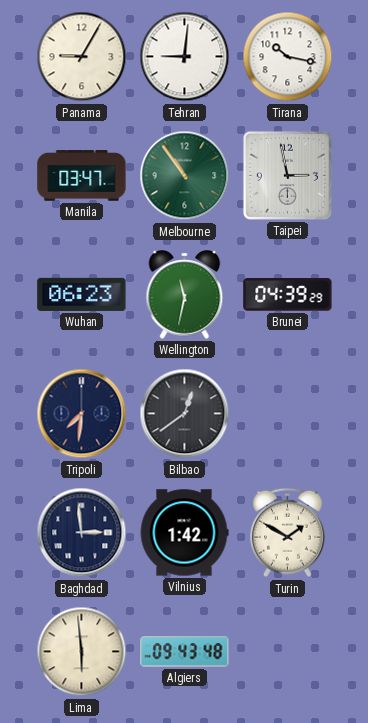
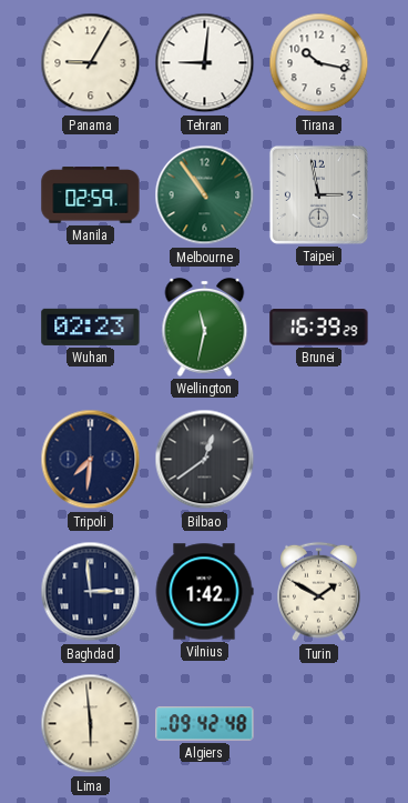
Manila: 03:47 -> 02:59
Wuhan: 06:23 -> 02:23
Brunei: 04:39 -> 16:39
Algiers: 09:43 -> 09:42
